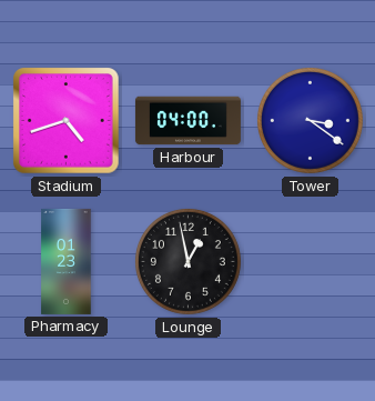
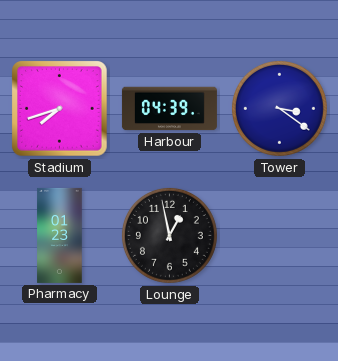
Stadium: 4:42 -> 7:42
Harbour: 04:00 -> 04:39
